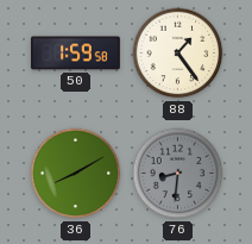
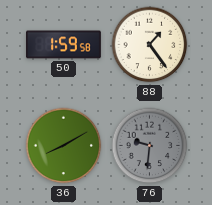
76: 8:31 -> 9:31
